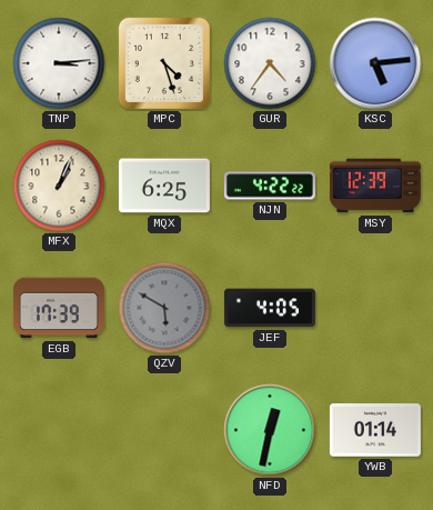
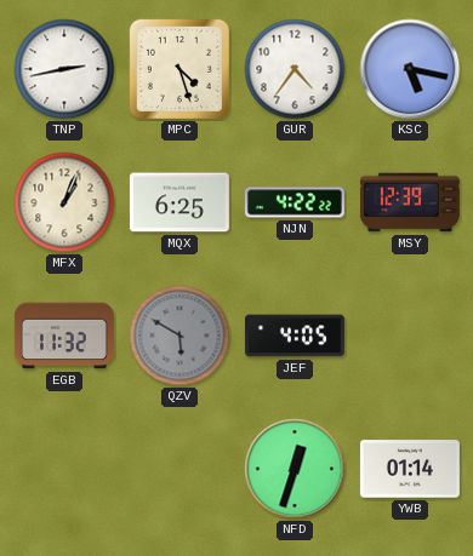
TNP: 3:14 -> 2:43
KSC: 5:14 -> 5:17
EGB: 17:39 -> 11:32
NFD: 12:32 -> 12:33
